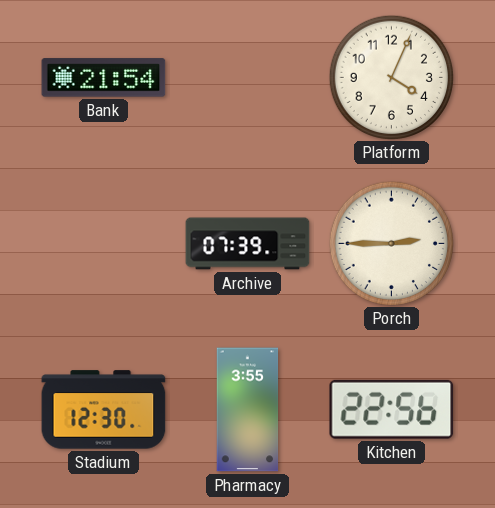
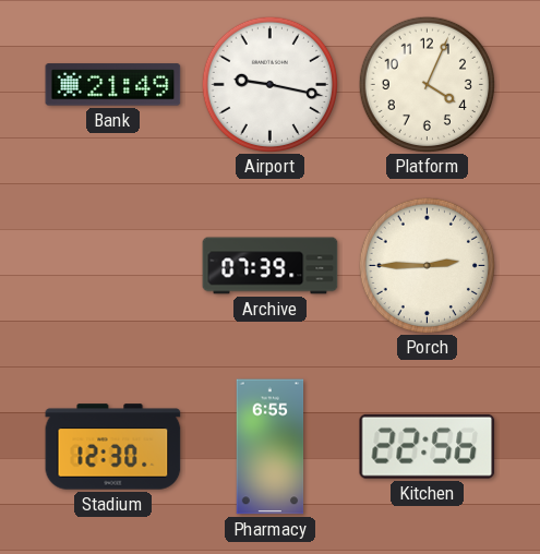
Bank: 21:54 -> 21:49
Airport: none -> 9:17
Pharmacy: 3:55 -> 6:55
